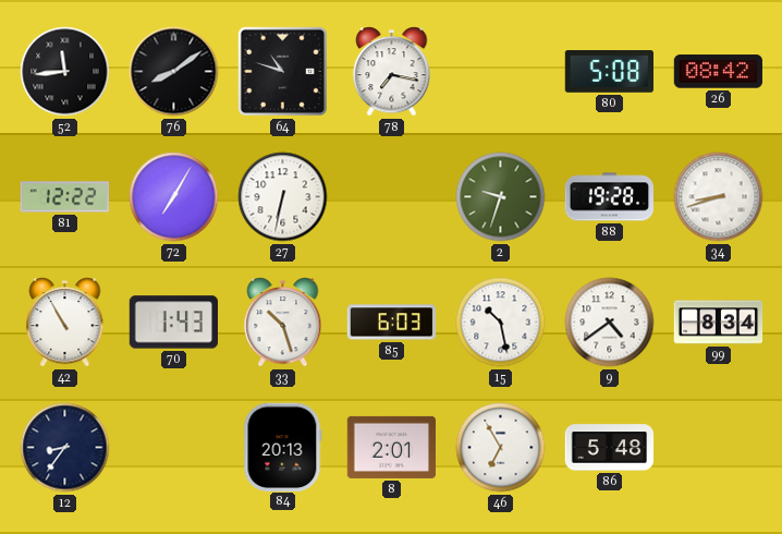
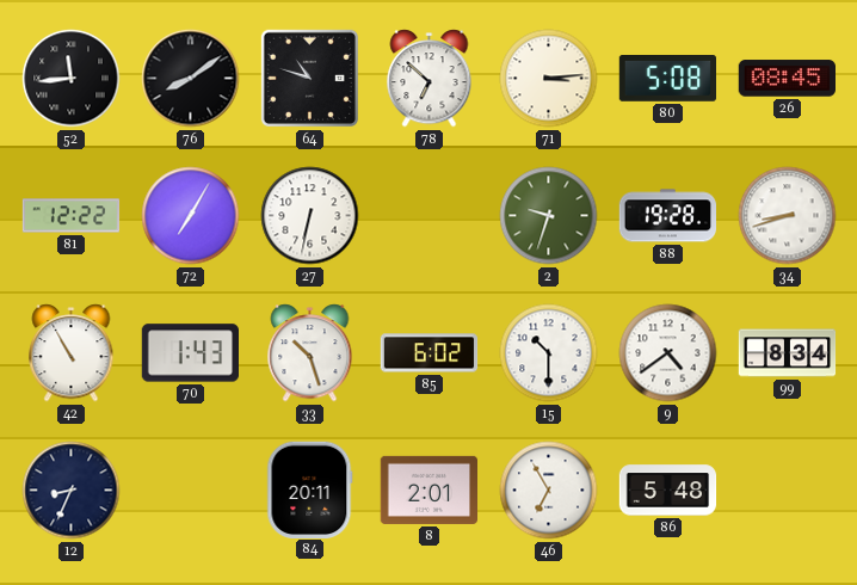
78: 7:17 -> 6:52
71: none -> 3:14
26: 08:42 -> 08:45
85: 6:03 -> 6:02
15: 10:28 -> 10:30
12: 8:36 -> 8:34
84: 20:13 -> 20:11
